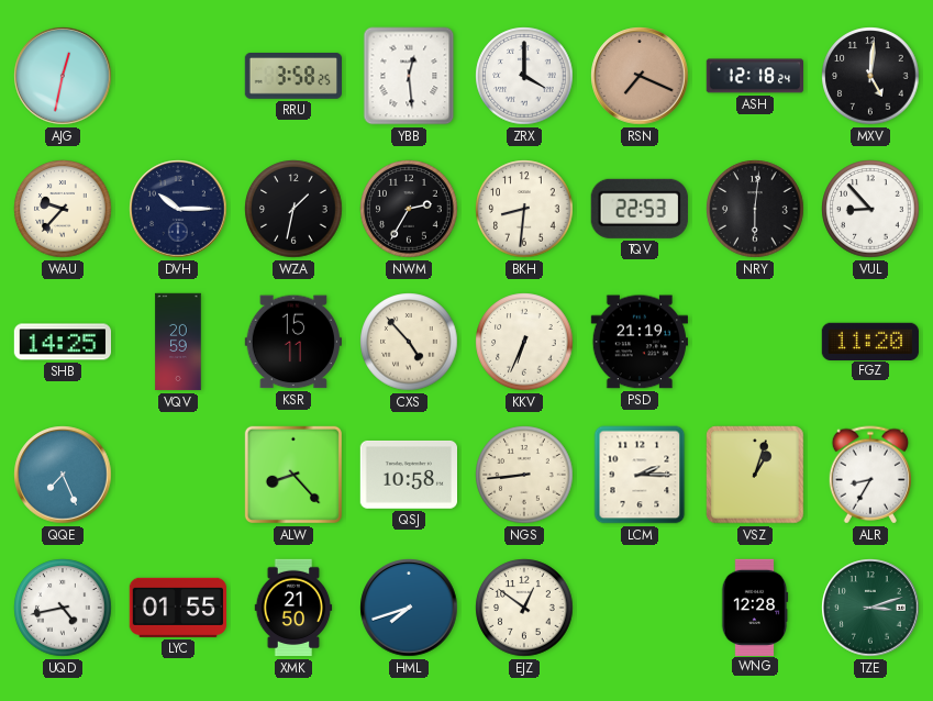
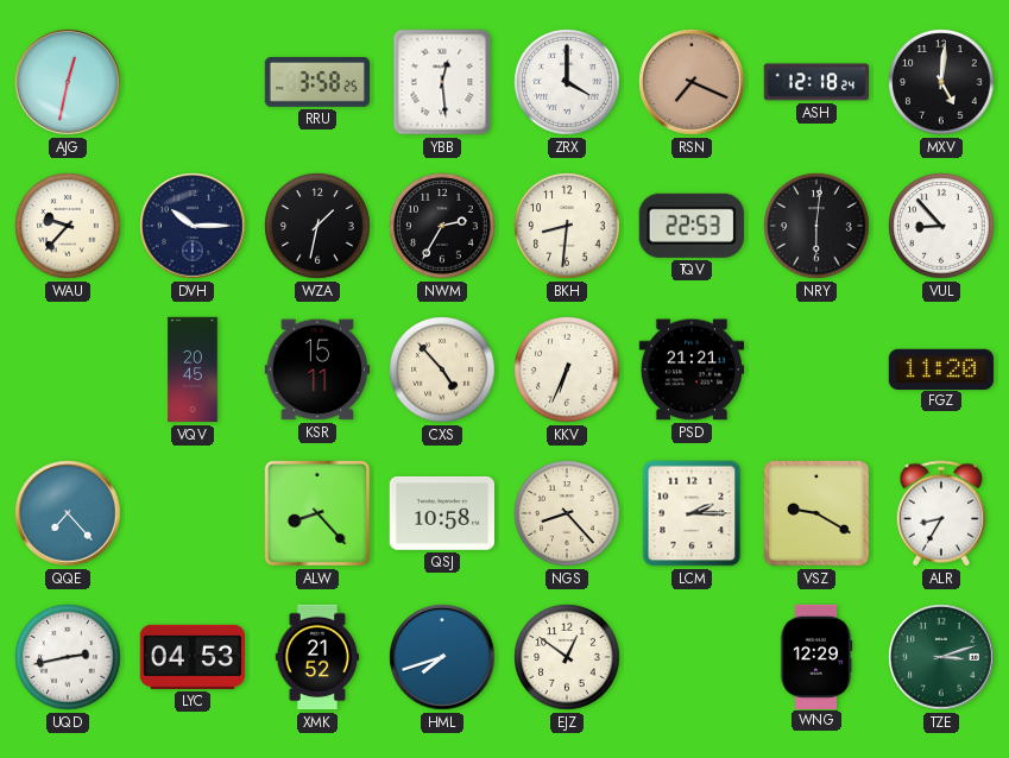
SHB: 14:25 -> none
VQV: 20:59 -> 20:45
PSD: 21:19 -> 21:21
QQE: 7:26 -> 7:23
NGS: 8:44 -> 8:23
VSZ: 1:03 -> 9:20
UQD: 4:43 -> 2:43
LYC: 01:55 -> 04:53
XMK: 21:50 -> 21:52
WNG: 12:28 -> 12:29
